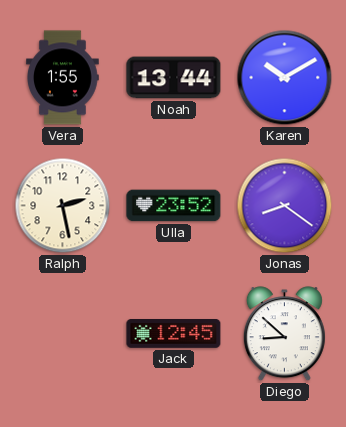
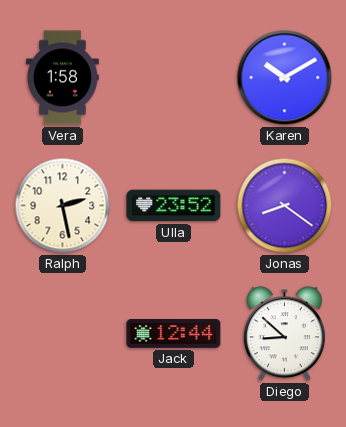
Vera: 1:55 -> 1:58
Noah: 13:44 -> none
Jack: 12:45 -> 12:44
